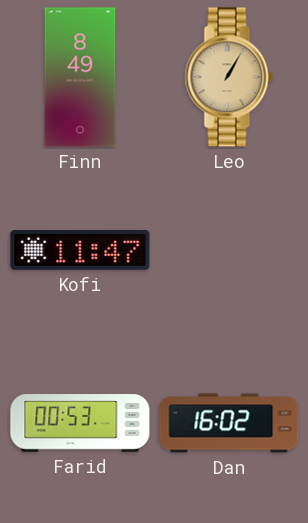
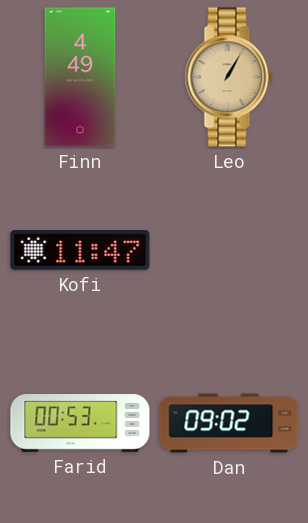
Finn: 8:49 -> 4:49
Dan: 16:02 -> 09:02
